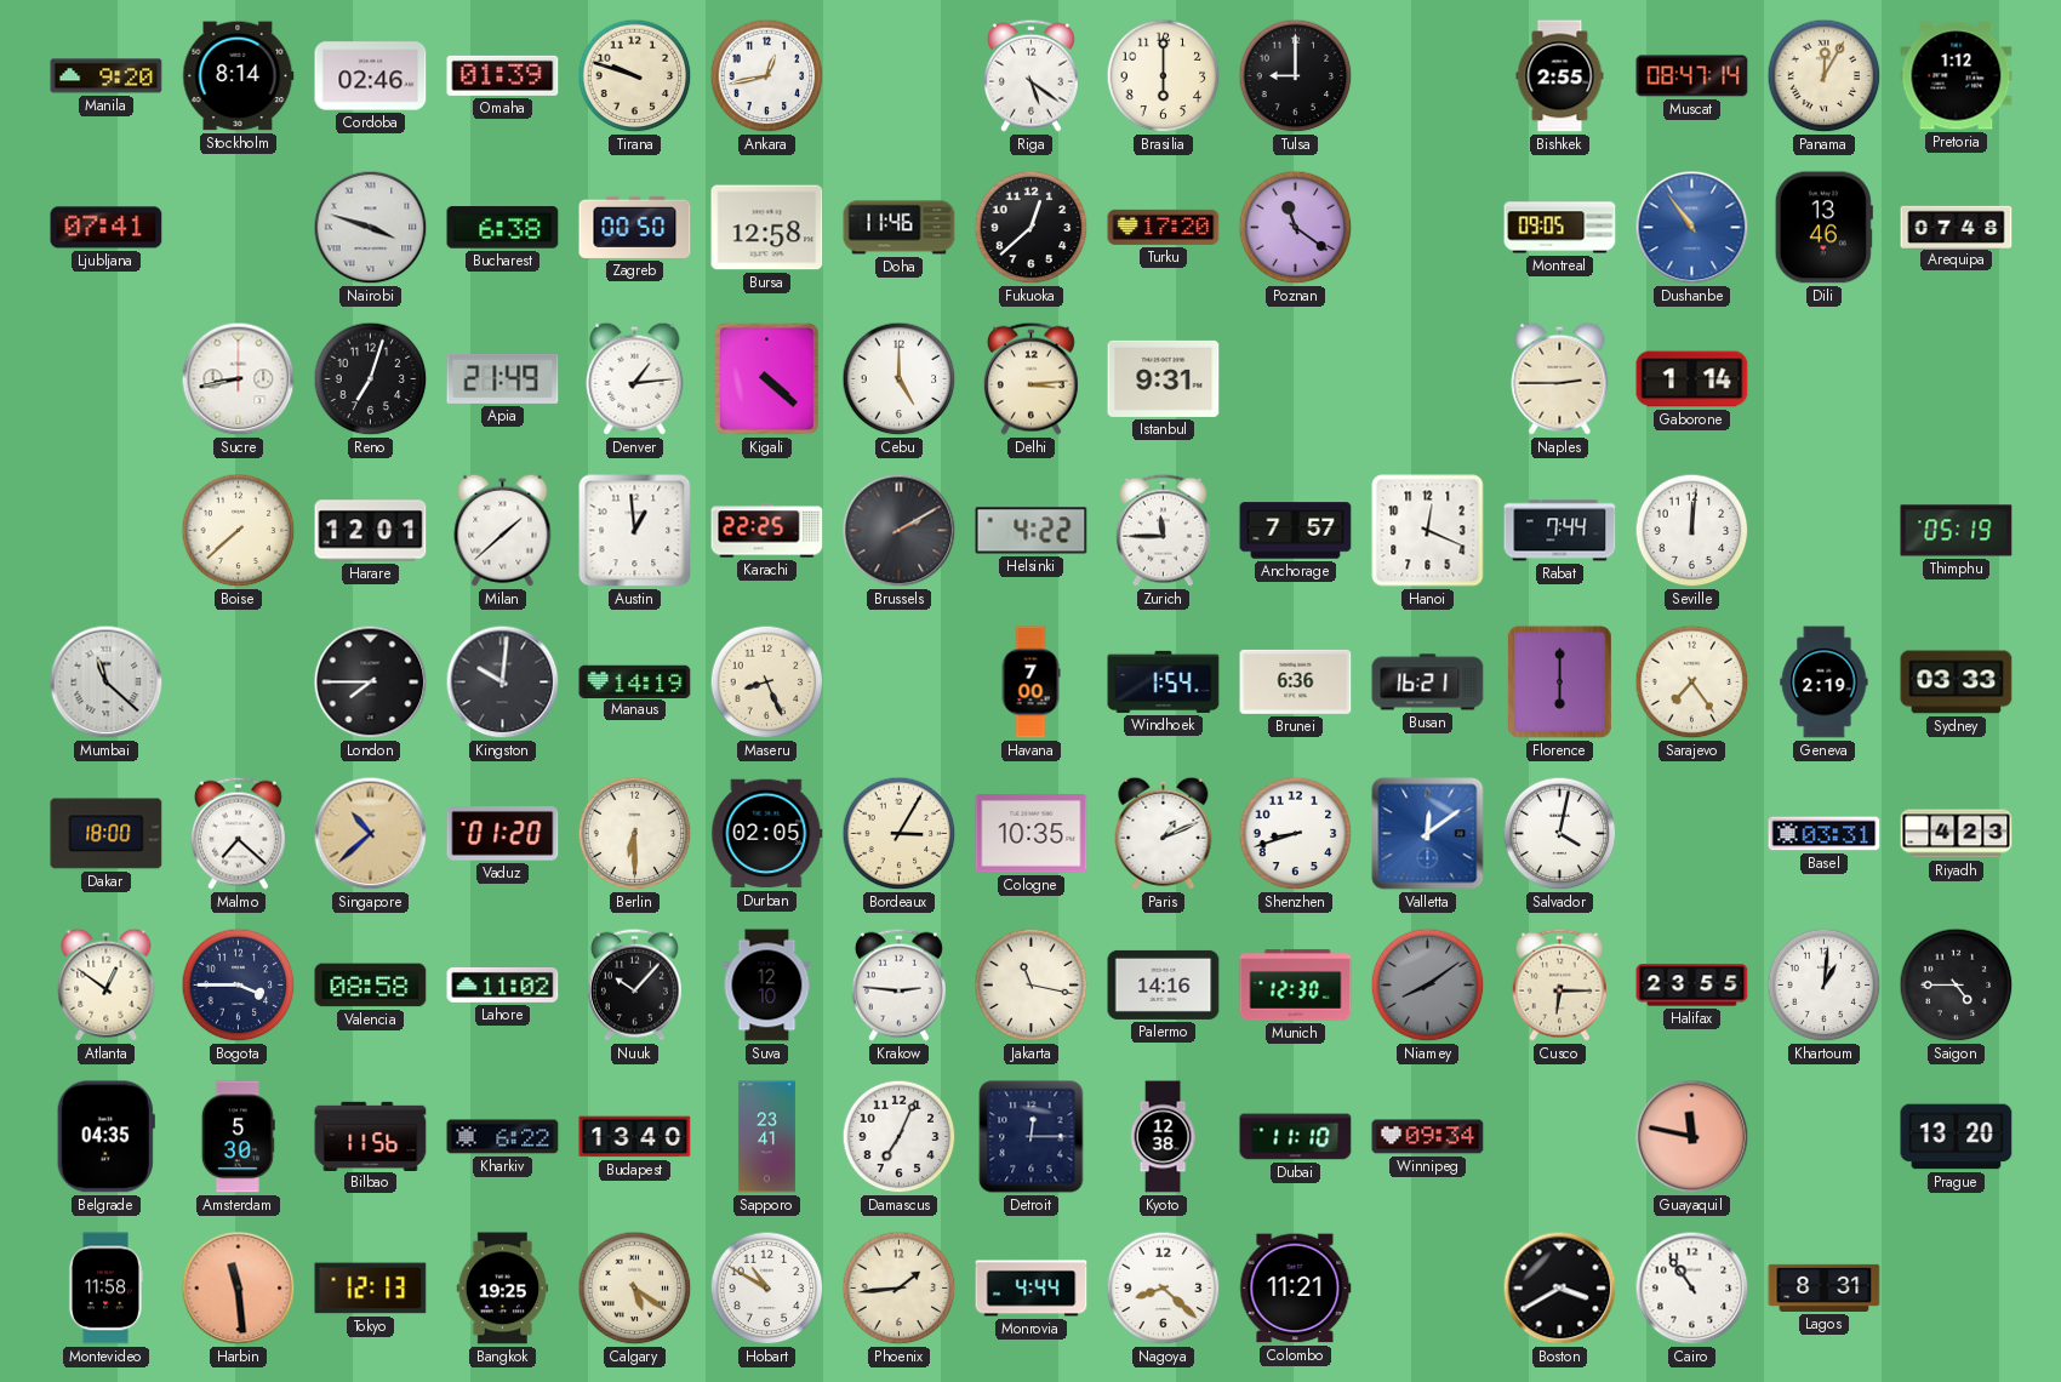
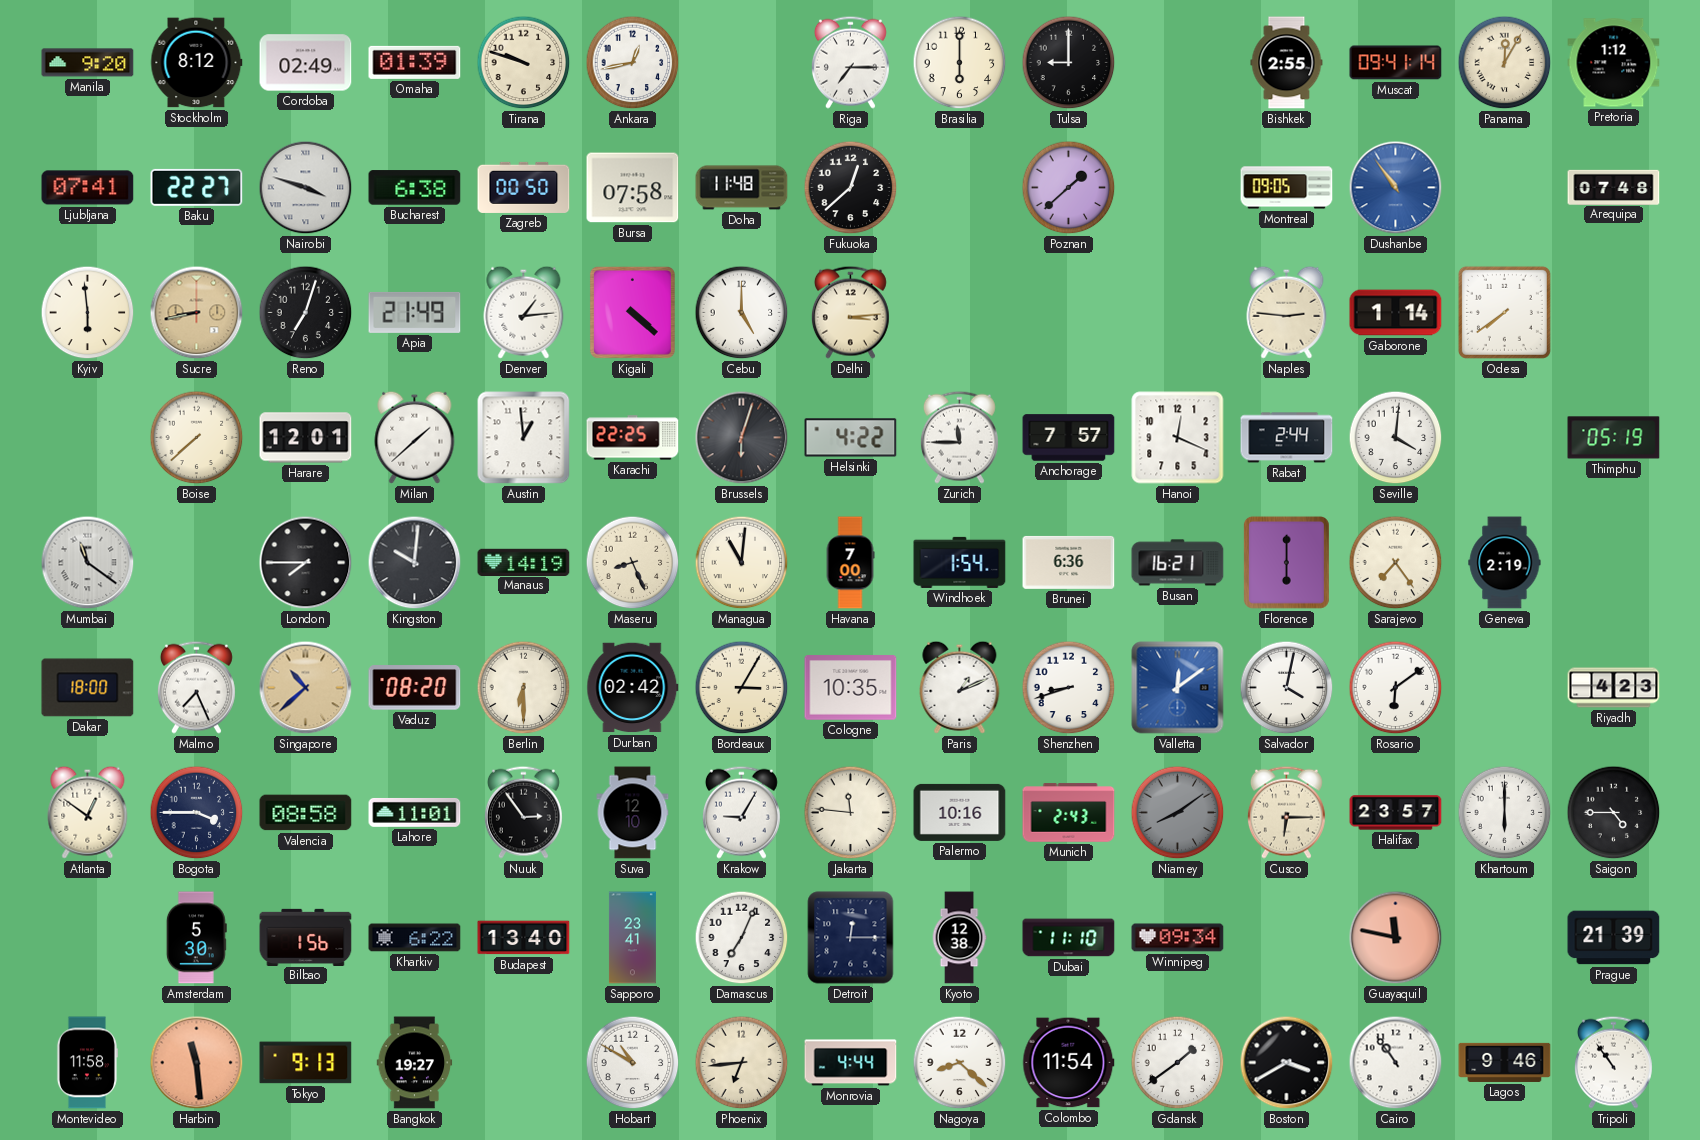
Stockholm: 8:14 -> 8:12
Cordoba: 02:46 -> 02:49
Riga: 5:21 -> 7:15
Muscat: 08:47 -> 09:41
Baku: none -> 22:27
Bursa: 12:58 -> 07:58
Doha: 11:46 -> 11:48
Turku: 17:20 -> none
Poznan: 11:21 -> 1:38
Dili: 13:46 -> none
Kyiv: none -> 5:59
Sucre dial: white -> champagne
Istanbul: 9:31 -> none
Naples: 2:45 -> 2:46
Odesa: none -> 7:39
Brussels: 2:10 -> 6:03
Rabat: 7:44 -> 2:44
Seville: 12:01 -> 4:01
Mumbai: 11:22 -> 11:21
Managua: none -> 11:01
Sydney: 03:33 -> none
Malmo: 7:22 -> 7:26
Vaduz: 01:20 -> 08:20
Durban: 02:05 -> 02:42
Rosario: none -> 6:09
Basel: 03:31 -> none
Lahore: 11:02 -> 11:01
Nuuk: 10:07 -> 2:54
Krakow: 2:46 -> 9:05
Jakarta: 11:17 -> 11:46
Palermo: 14:16 -> 10:16
Munich: 12:30 -> 2:43
Halifax: 23:55 -> 23:57
Khartoum: 1:01 -> 6:00
Belgrade: 04:35 -> none
Bilbao: 11:56 -> 1:56
Prague: 13:20 -> 21:39
Tokyo: 12:13 -> 9:13
Bangkok: 19:25 -> 19:27
Calgary: 5:21 -> none
Phoenix: 1:44 -> 6:44
Colombo: 11:21 -> 11:54
Gdansk: none -> 1:39
Lagos: 8:31 -> 9:46
Tripoli: none -> 10:54
